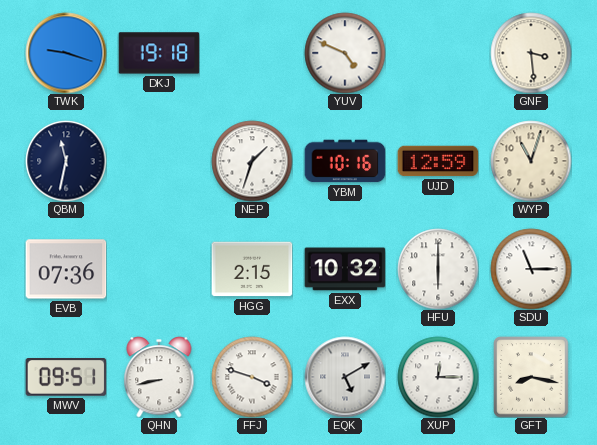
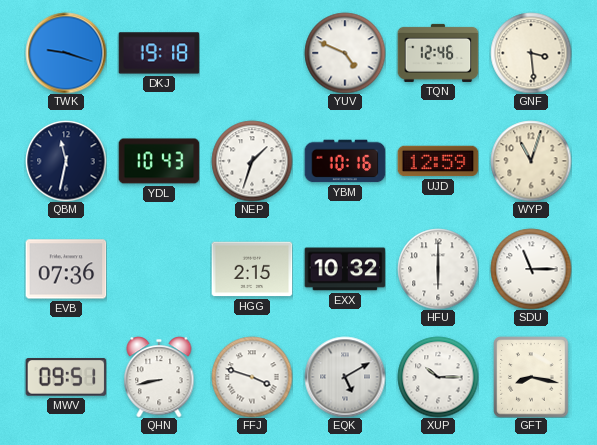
TQN: none -> 12:46
YDL: none -> 10:43
XUP: 12:15 -> 10:15
